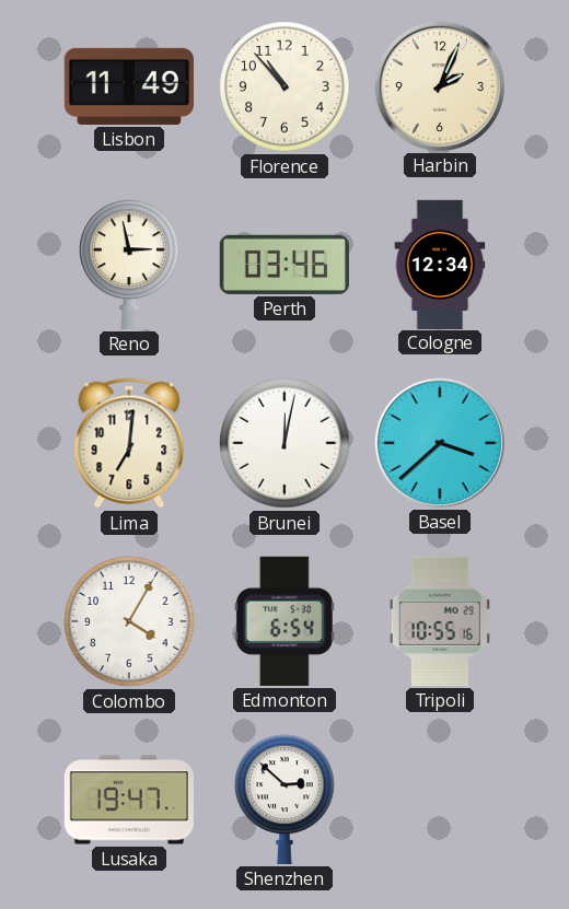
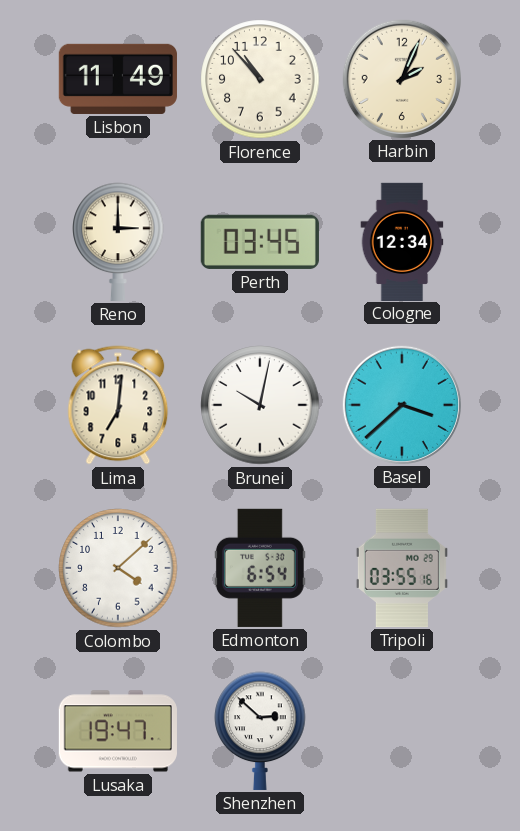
Reno: 2:58 -> 3:00
Perth: 03:46 -> 03:45
Brunei: 12:02 -> 10:02
Colombo: 4:05 -> 4:08
Tripoli: 10:55 -> 03:55
